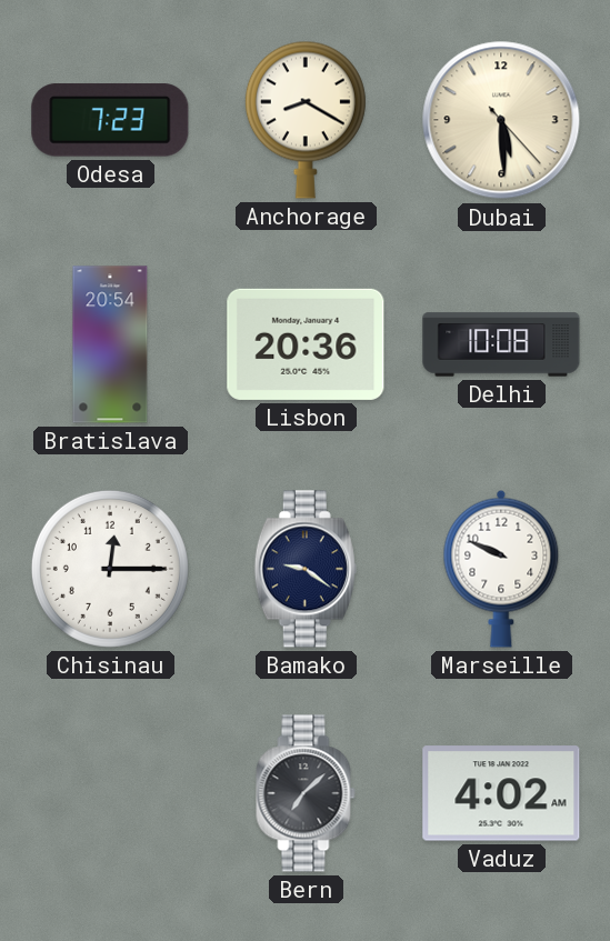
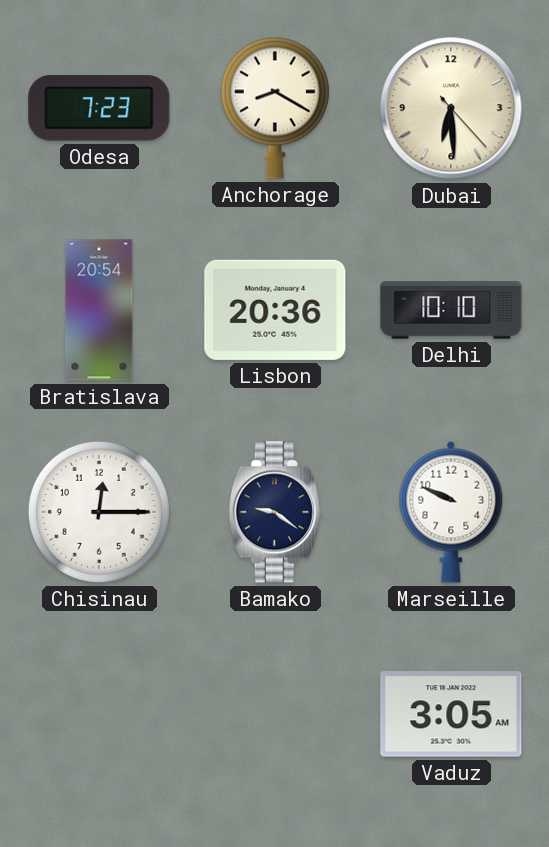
Dubai: 5:29 -> 6:29
Delhi: 10:08 -> 10:10
Bern: 7:08 -> none
Vaduz: 4:02 -> 3:05
